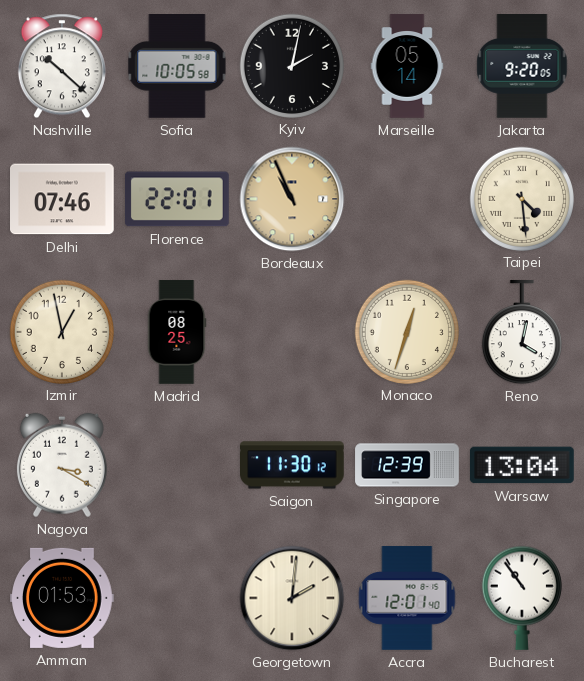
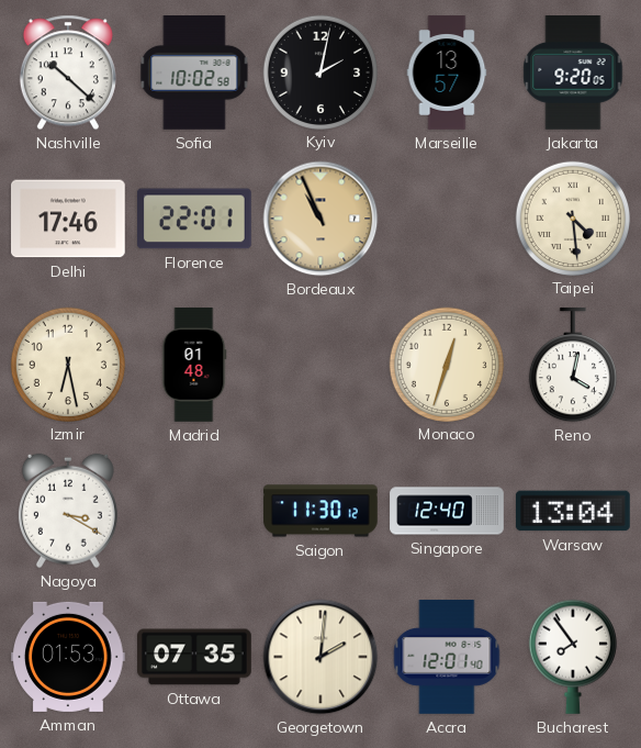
Sofia: 10:05 -> 10:02
Marseille: 05:14 -> 13:57
Delhi: 07:46 -> 17:46
Izmir: 12:58 -> 6:28
Madrid: 08:25 -> 01:48
Singapore: 12:39 -> 12:40
Ottawa: none -> 07:35
Bucharest: 10:54 -> 7:54
